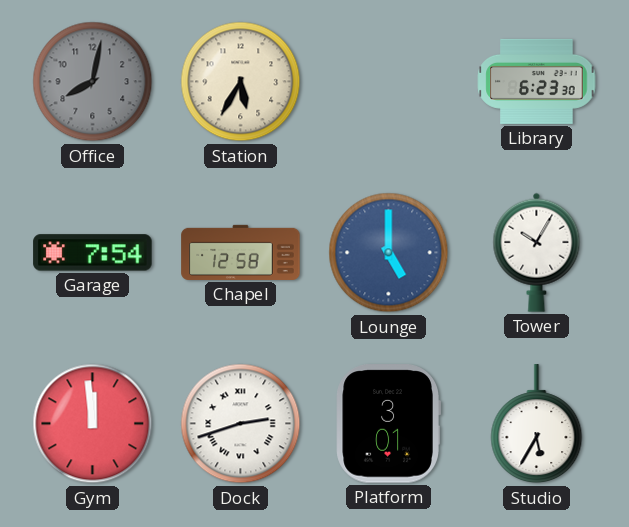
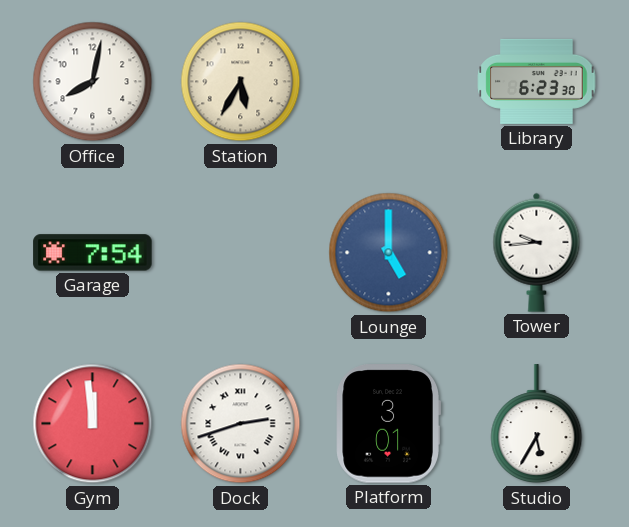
Office dial: grey -> white
Chapel: 12:58 -> none
Tower: 10:05 -> 9:44
